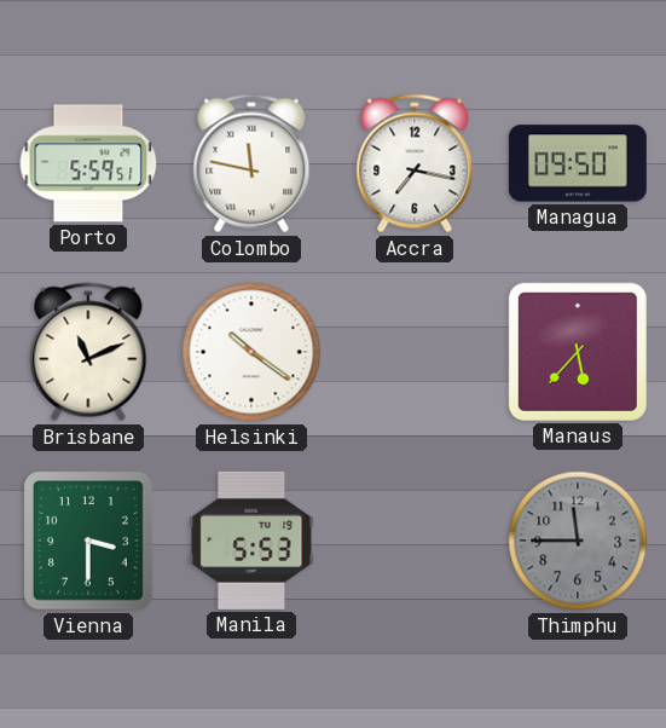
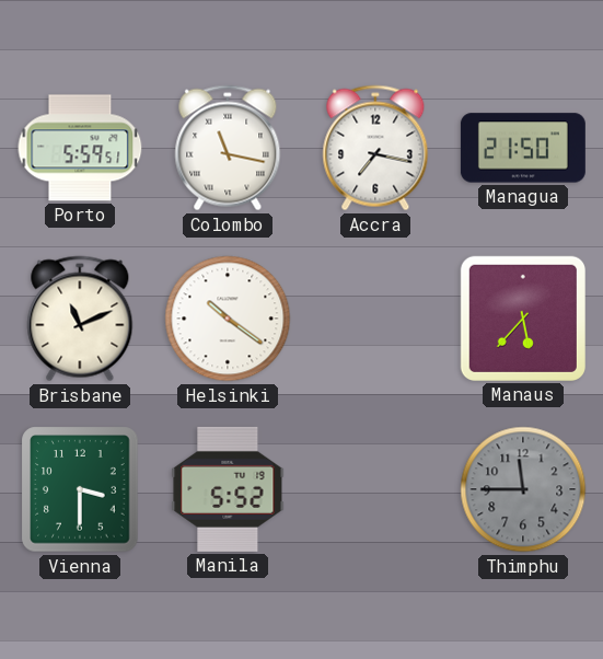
Colombo: 11:47 -> 11:17
Managua: 09:50 -> 21:50
Manila: 5:53 -> 5:52
